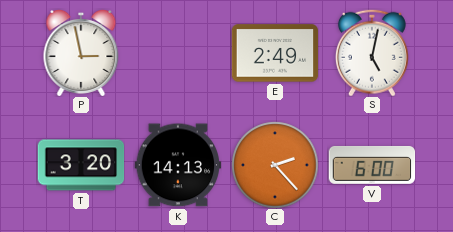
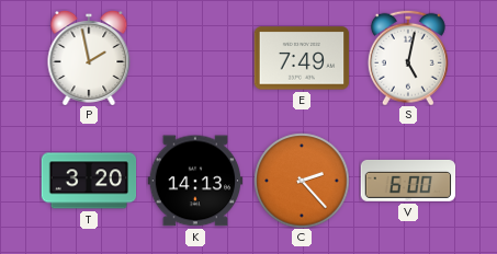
P: 2:58 -> 1:58
E: 2:49 -> 7:49
